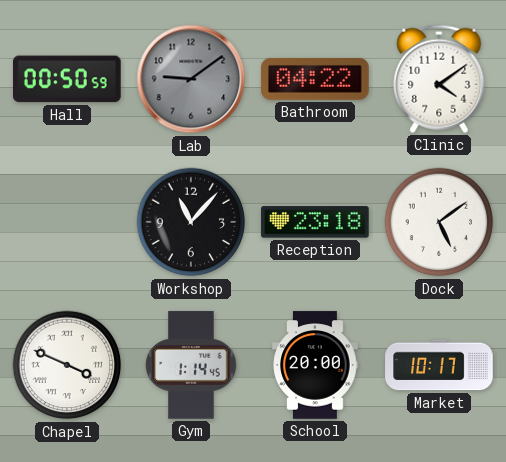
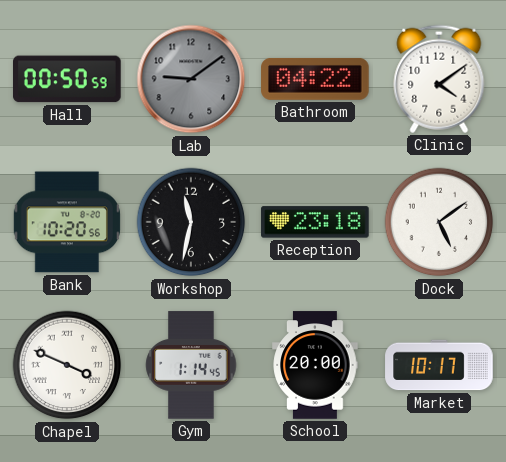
Bank: none -> 10:20
Workshop: 11:07 -> 11:32
